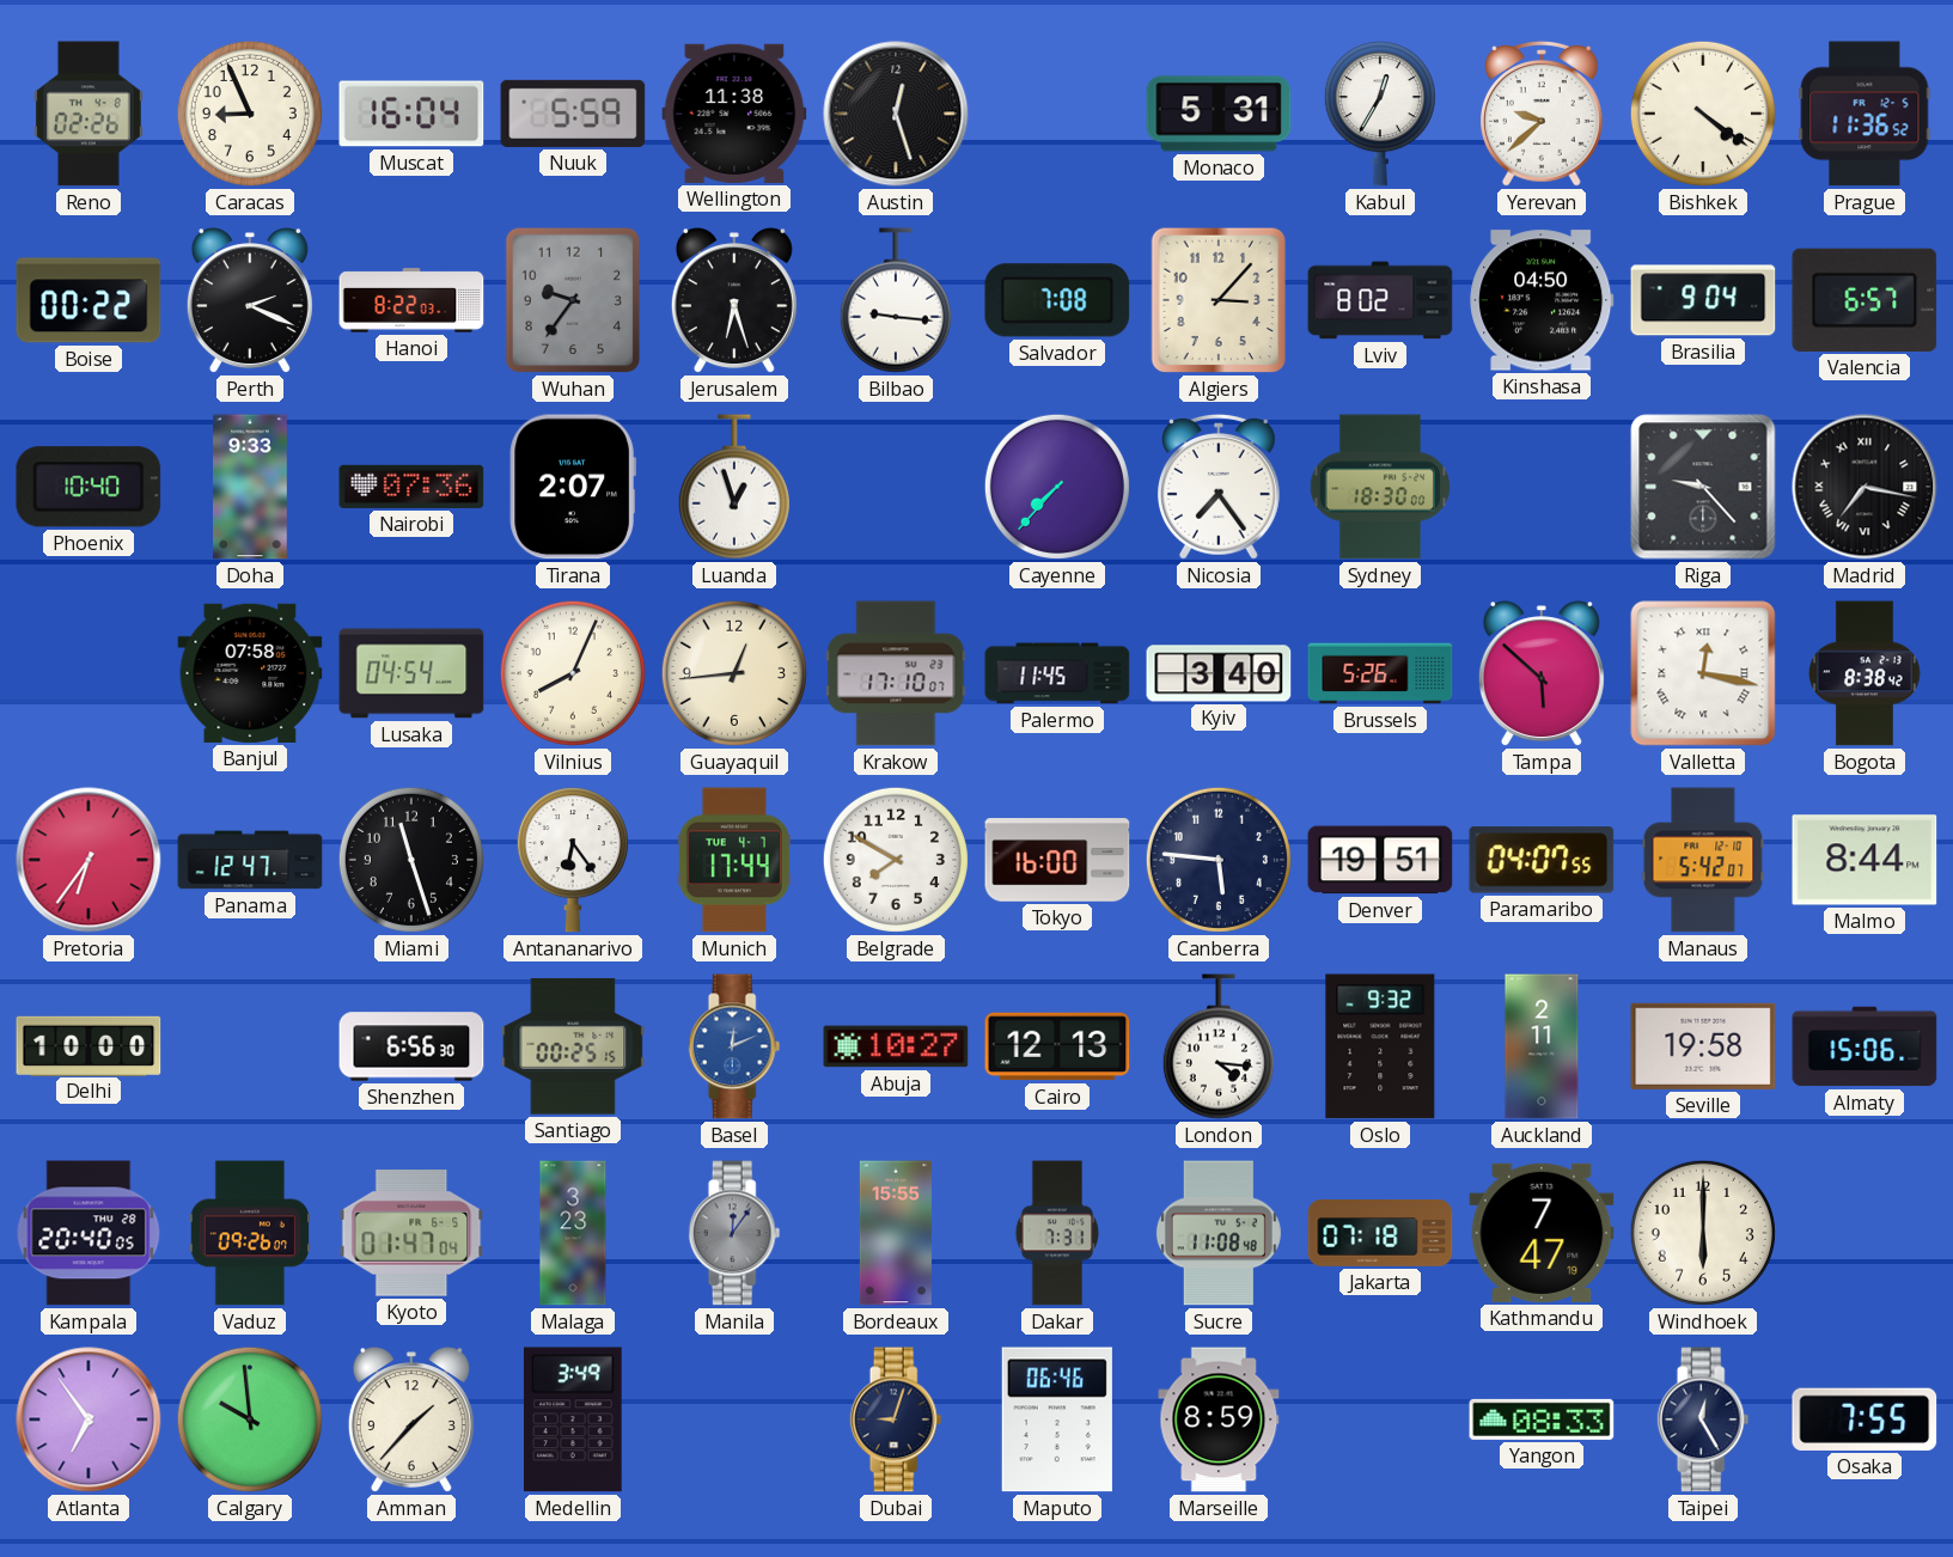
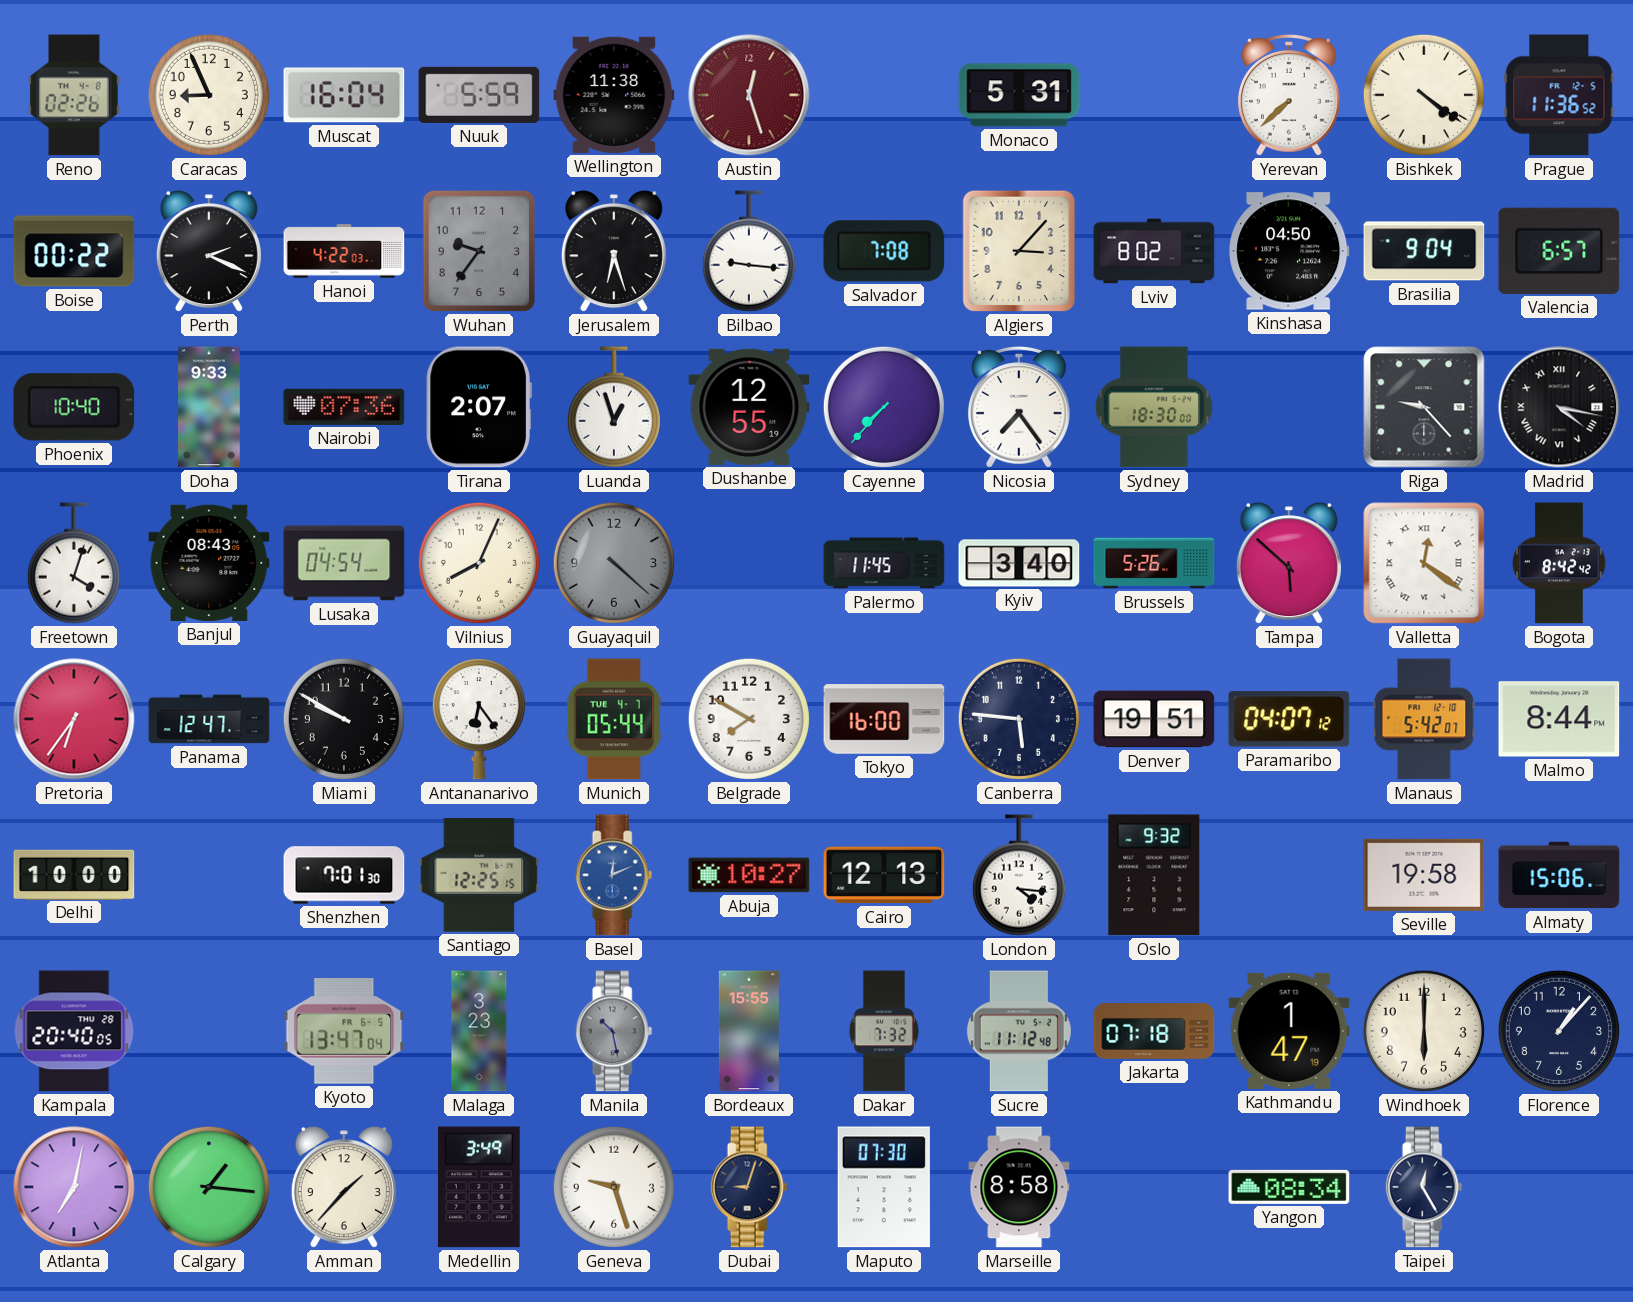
Austin dial: black -> burgundy
Kabul: 12:35 -> none
Yerevan: 9:38 -> 7:38
Hanoi: 8:22 -> 4:22
Dushanbe: none -> 12:55
Madrid: 7:17 -> 4:17
Freetown: none -> 4:03
Banjul: 07:58 -> 08:43
Guayaquil: 12:44 -> 4:22
Guayaquil dial: cream -> grey
Krakow: 17:10 -> none
Valletta: 12:17 -> 12:21
Bogota: 8:38 -> 8:42
Miami: 11:27 -> 9:50
Munich: 17:44 -> 05:44
Paramaribo: 04:07:55 -> 04:07:12
Shenzhen: 6:56 -> 7:01
Santiago: 00:25 -> 12:25
Auckland: 2:11 -> none
Vaduz: 09:26 -> none
Kyoto: 01:47 -> 13:47
Manila: 12:06 -> 10:28
Dakar: 7:31 -> 7:32
Sucre: 11:08 -> 11:12
Kathmandu: 7:47 -> 1:47
Florence: none -> 1:07
Atlanta: 6:54 -> 7:02
Calgary: 9:59 -> 1:16
Geneva: none -> 9:27
Maputo: 06:46 -> 07:30
Marseille: 8:59 -> 8:58
Yangon: 08:33 -> 08:34
Osaka: 7:55 -> none
